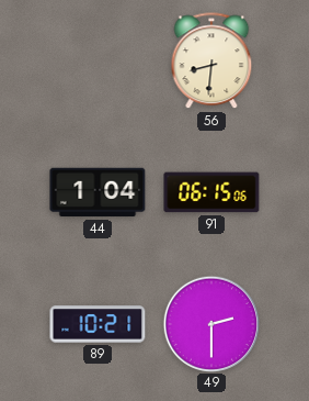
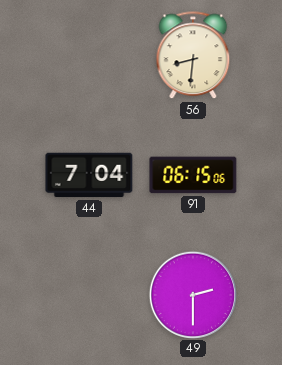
44: 1:04 -> 7:04
89: 10:21 -> none
